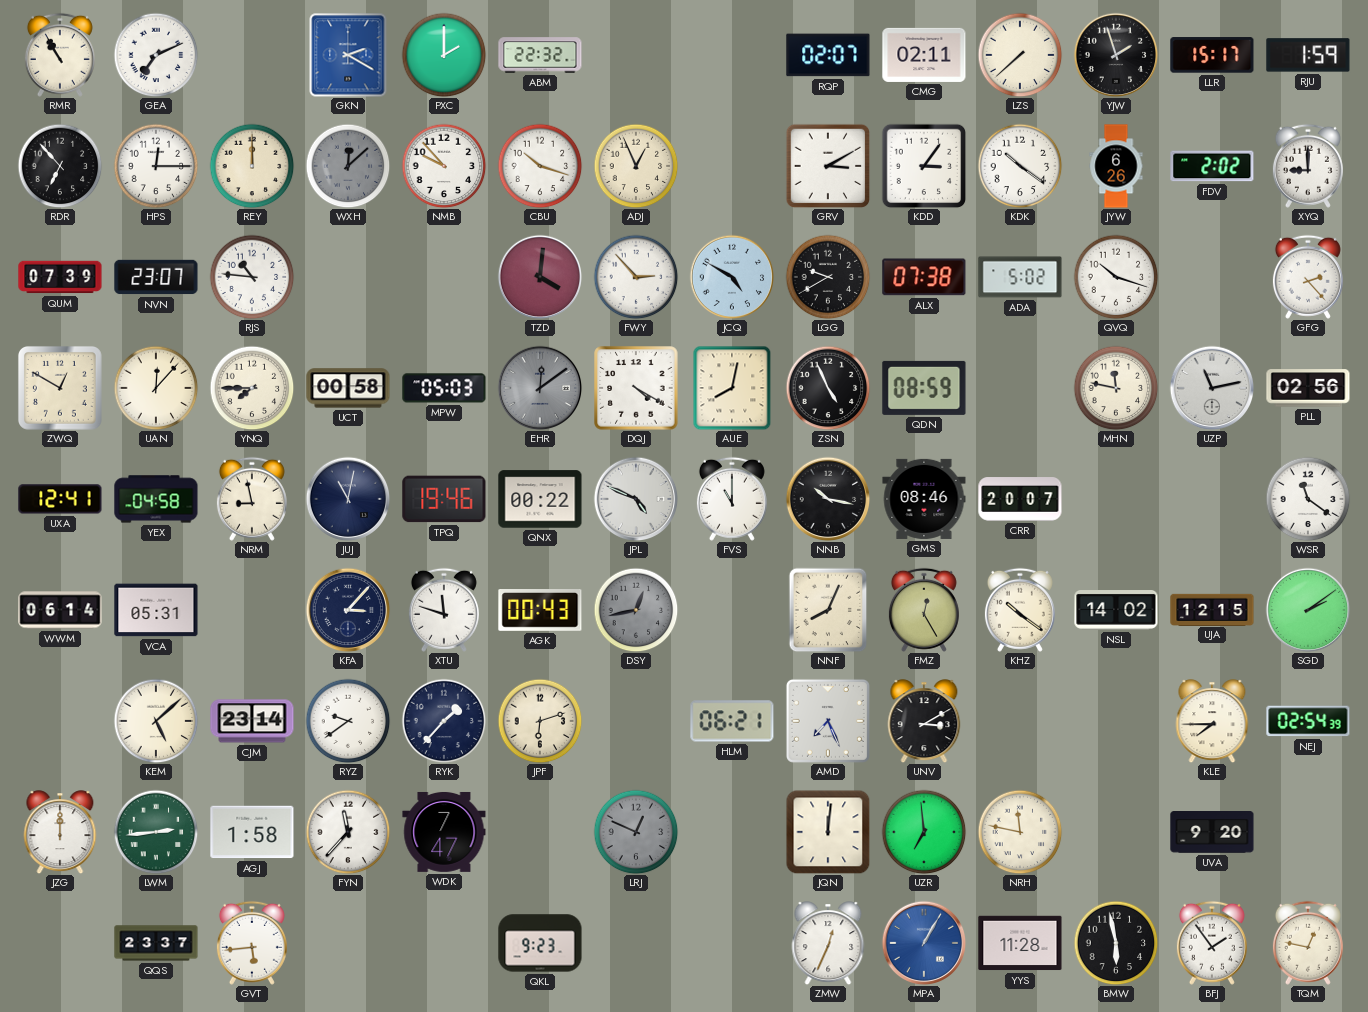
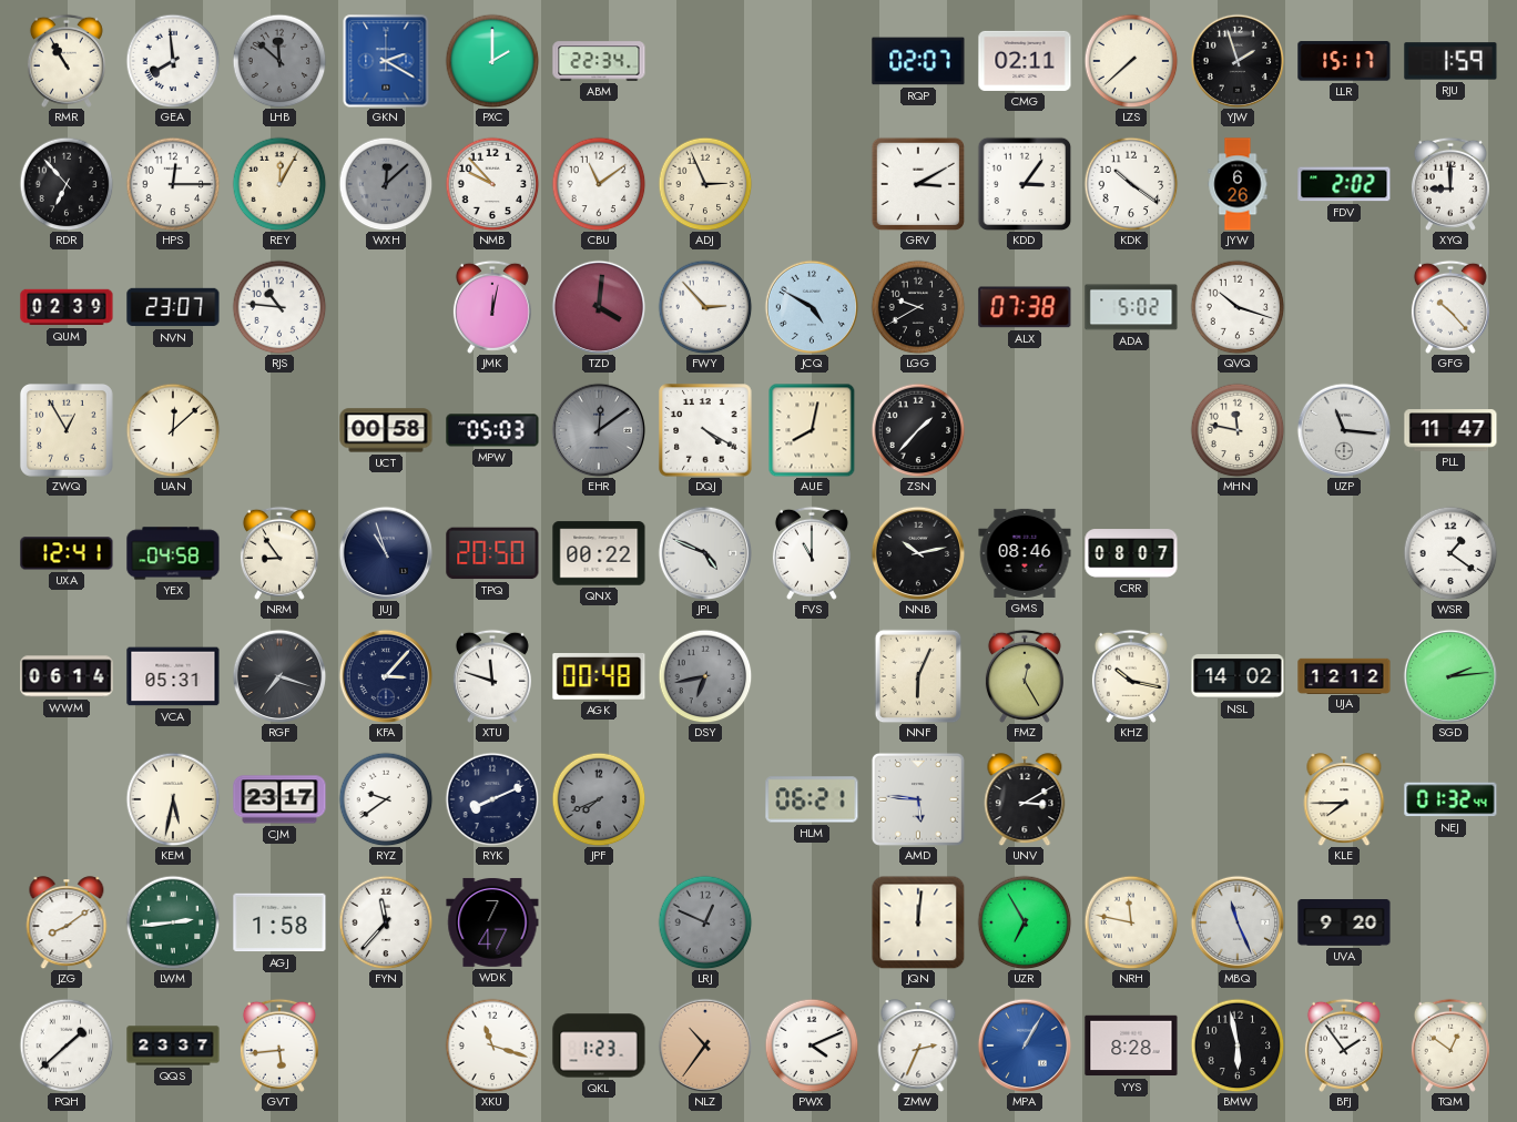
GEA: 7:11 -> 7:59
LHB: none -> 11:52
ABM: 22:32 -> 22:34
REY: 12:00 -> 12:05
CBU: 10:18 -> 11:09
ADJ: 12:56 -> 2:56
QUM: 07:39 -> 02:39
JMK: none -> 12:02
GFG: 2:23 -> 10:23
ZWQ: 12:50 -> 12:55
UAN: 12:07 -> 12:08
YNQ: 7:45 -> none
ZSN: 4:56 -> 1:37
QDN: 08:59 -> none
UZP: 11:13 -> 11:16
PLL: 02:56 -> 11:47
NRM: 8:58 -> 8:54
JUJ: 11:02 -> 10:57
TPQ: 19:46 -> 20:50
NNB: 10:17 -> 10:13
CRR: 20:07 -> 08:07
WSR: 11:21 -> 1:21
RGF: none -> 7:18
AGK: 00:43 -> 00:48
DSY: 12:43 -> 6:43
NNF: 8:04 -> 6:04
KHZ: 10:21 -> 10:17
UJA: 12:15 -> 12:12
SGD: 2:09 -> 2:14
KEM: 5:08 -> 5:32
CJM: 23:14 -> 23:17
RYK: 1:37 -> 8:11
JPF: 6:12 -> 7:41
JPF dial: cream -> grey
AMD: 7:26 -> 5:46
NEJ: 02:54 -> 01:32
JZG: 12:00 -> 8:09
UZR: 6:59 -> 6:55
MBQ: none -> 11:26
PQH: none -> 1:38
XKU: none -> 11:18
QKL: 9:23 -> 1:23
NLZ: none -> 10:36
PWX: none -> 4:11
ZMW: 12:34 -> 2:34
YYS: 11:28 -> 8:28
TQM: 12:47 -> 12:51
